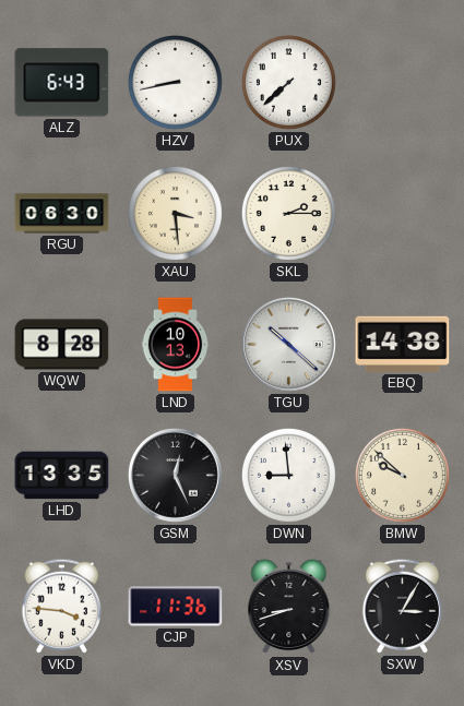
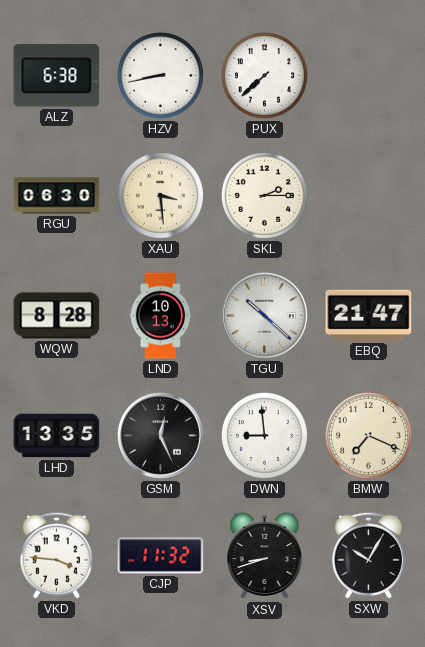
ALZ: 6:43 -> 6:38
EBQ: 14:38 -> 21:47
BMW: 9:52 -> 7:19
CJP: 11:36 -> 11:32
SXW: 3:05 -> 10:05
